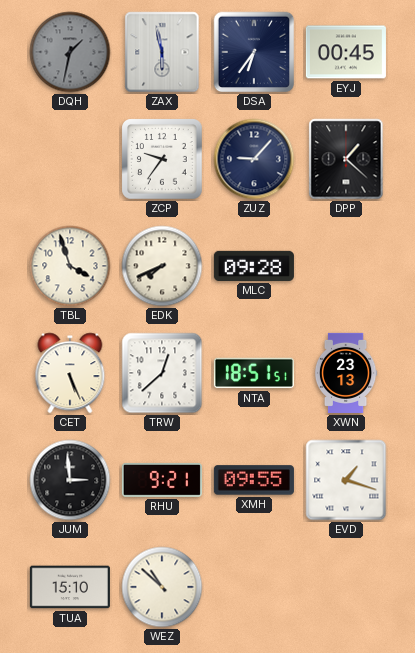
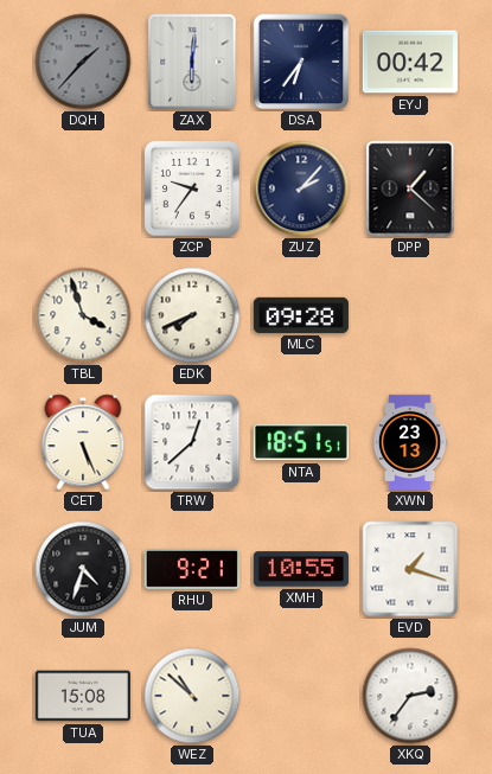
DQH: 1:32 -> 1:37
ZAX: 5:58 -> 6:01
EYJ: 00:45 -> 00:42
ZUZ: 9:07 -> 2:07
JUM: 2:59 -> 4:33
XMH: 09:55 -> 10:55
TUA: 15:10 -> 15:08
XKQ: none -> 2:36
